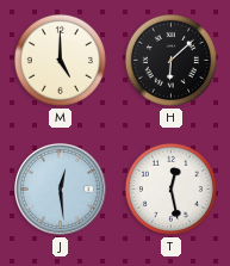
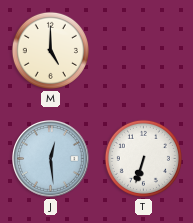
H: 6:08 -> none
T: 12:28 -> 6:33
